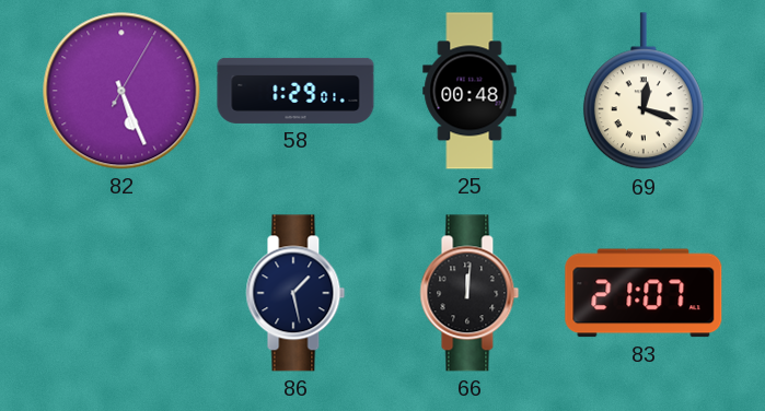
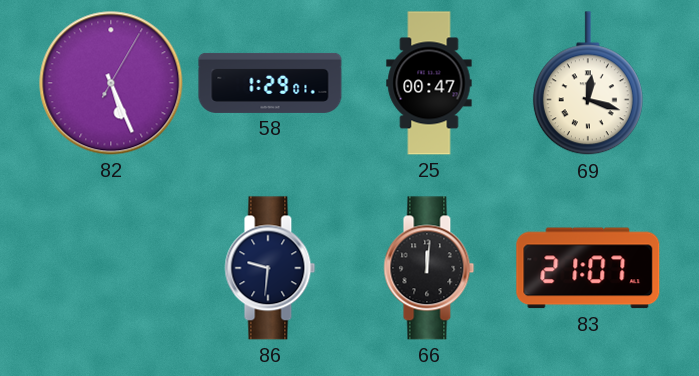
25: 00:48 -> 00:47
86: 1:28 -> 9:31
